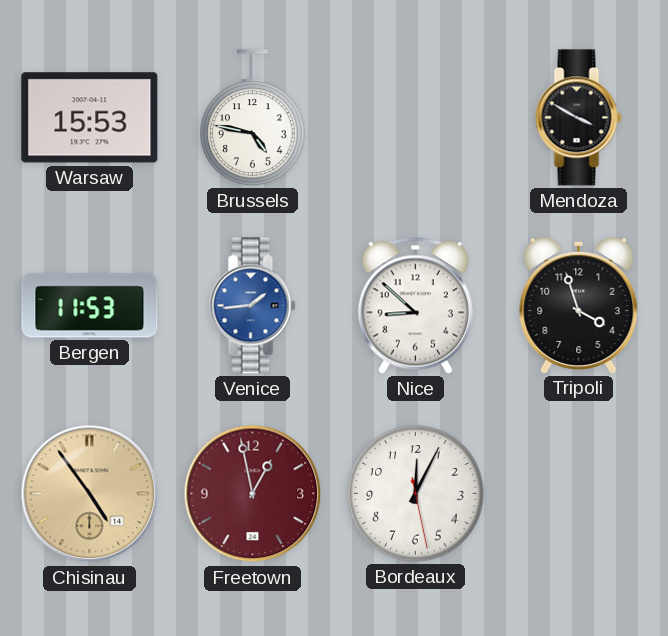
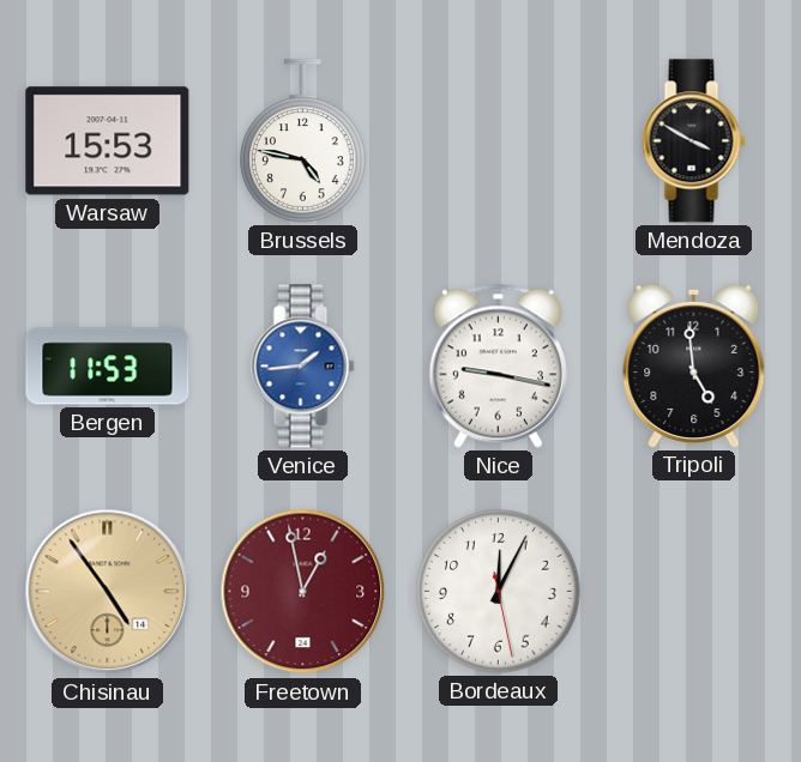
Nice: 8:52 -> 9:17
Tripoli: 3:57 -> 4:59
